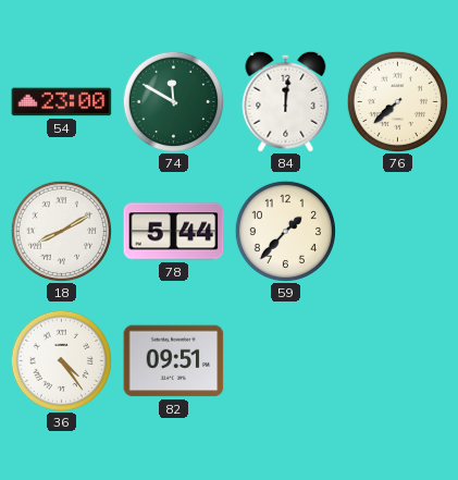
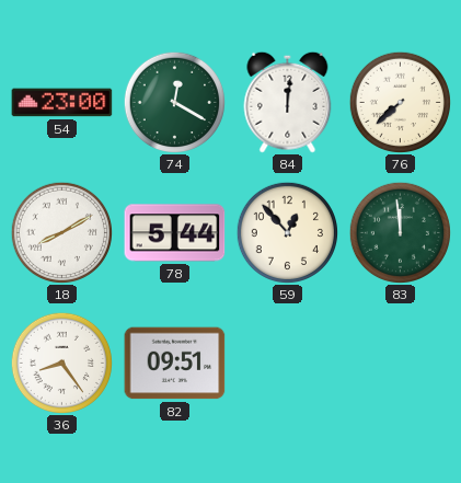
74: 11:50 -> 12:20
59: 1:37 -> 12:53
83: none -> 11:59
36: 4:24 -> 8:24
